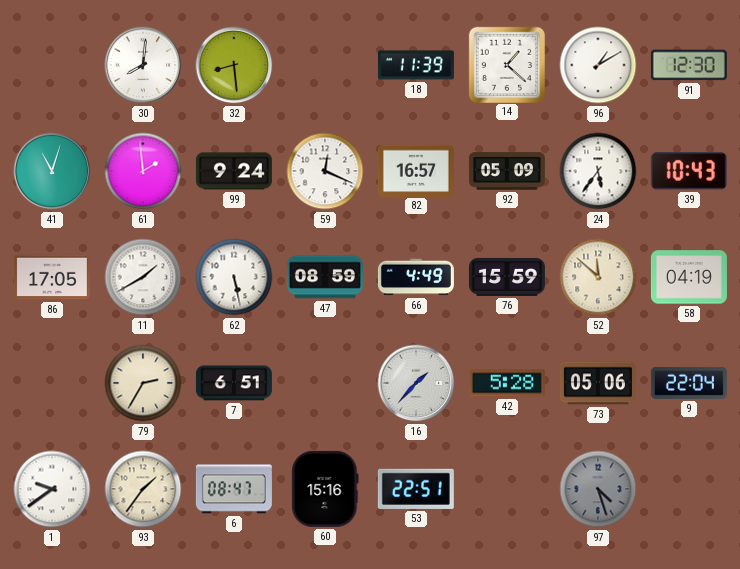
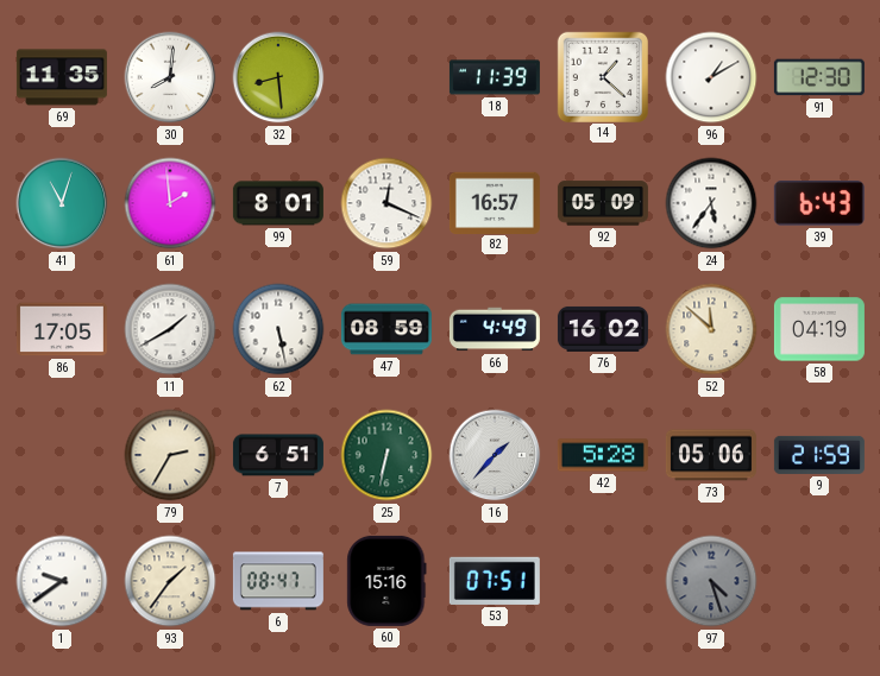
69: none -> 11:35
99: 9:24 -> 8:01
39: 10:43 -> 6:43
76: 15:59 -> 16:02
25: none -> 6:32
9: 22:04 -> 21:59
53: 22:51 -> 07:51
